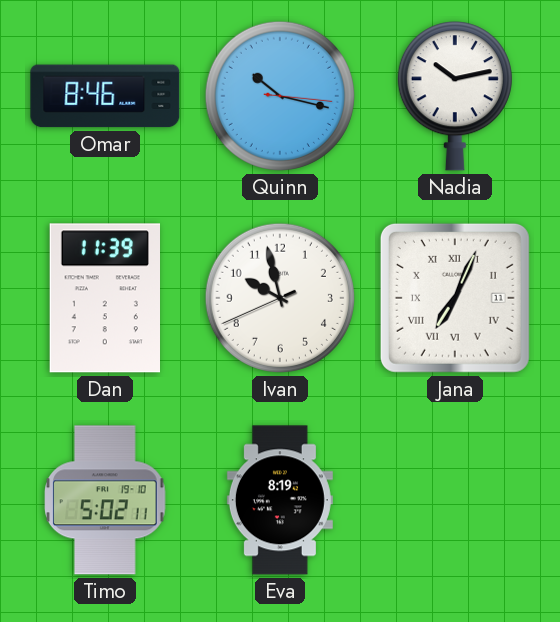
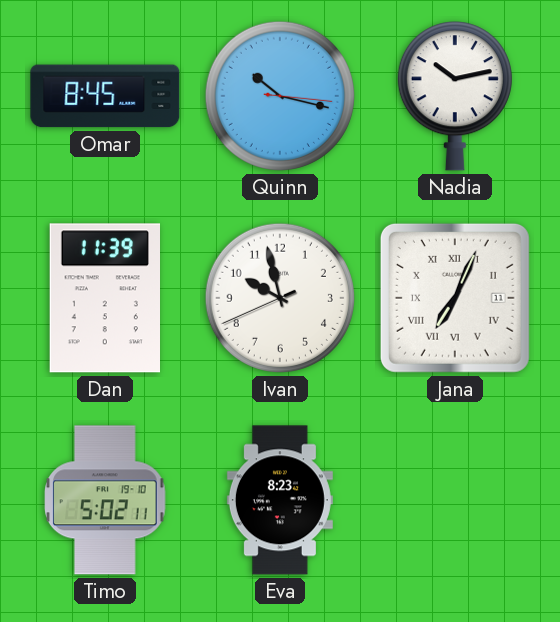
Omar: 8:46 -> 8:45
Eva: 8:19 -> 8:23
